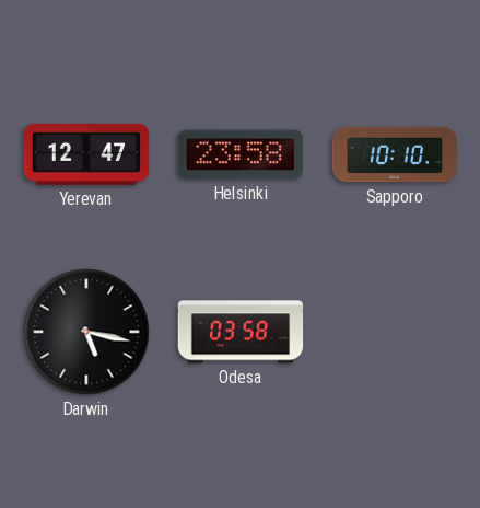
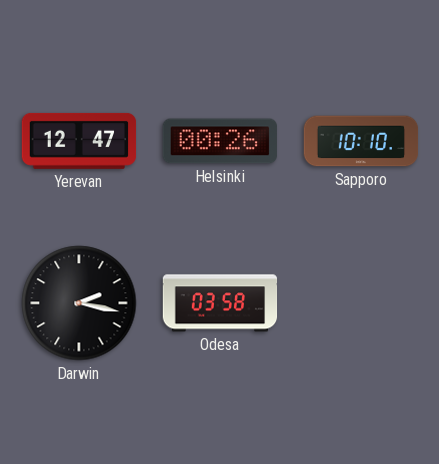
Helsinki: 23:58 -> 00:26
Darwin: 5:17 -> 2:17
